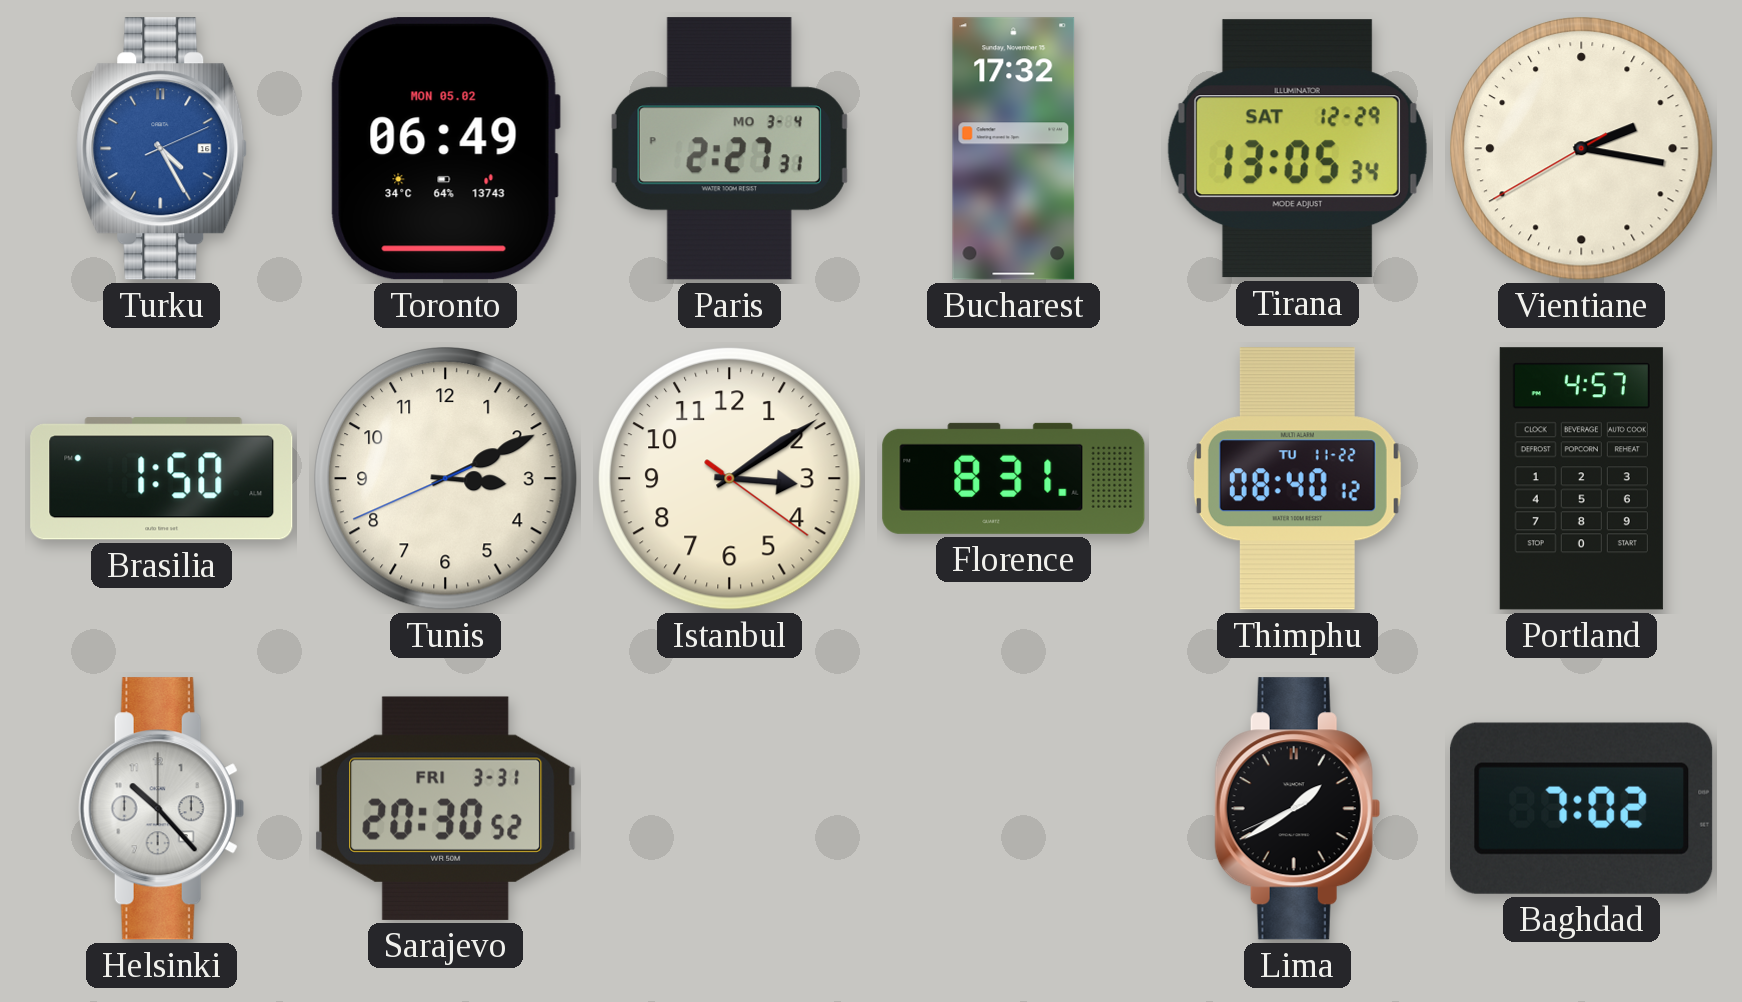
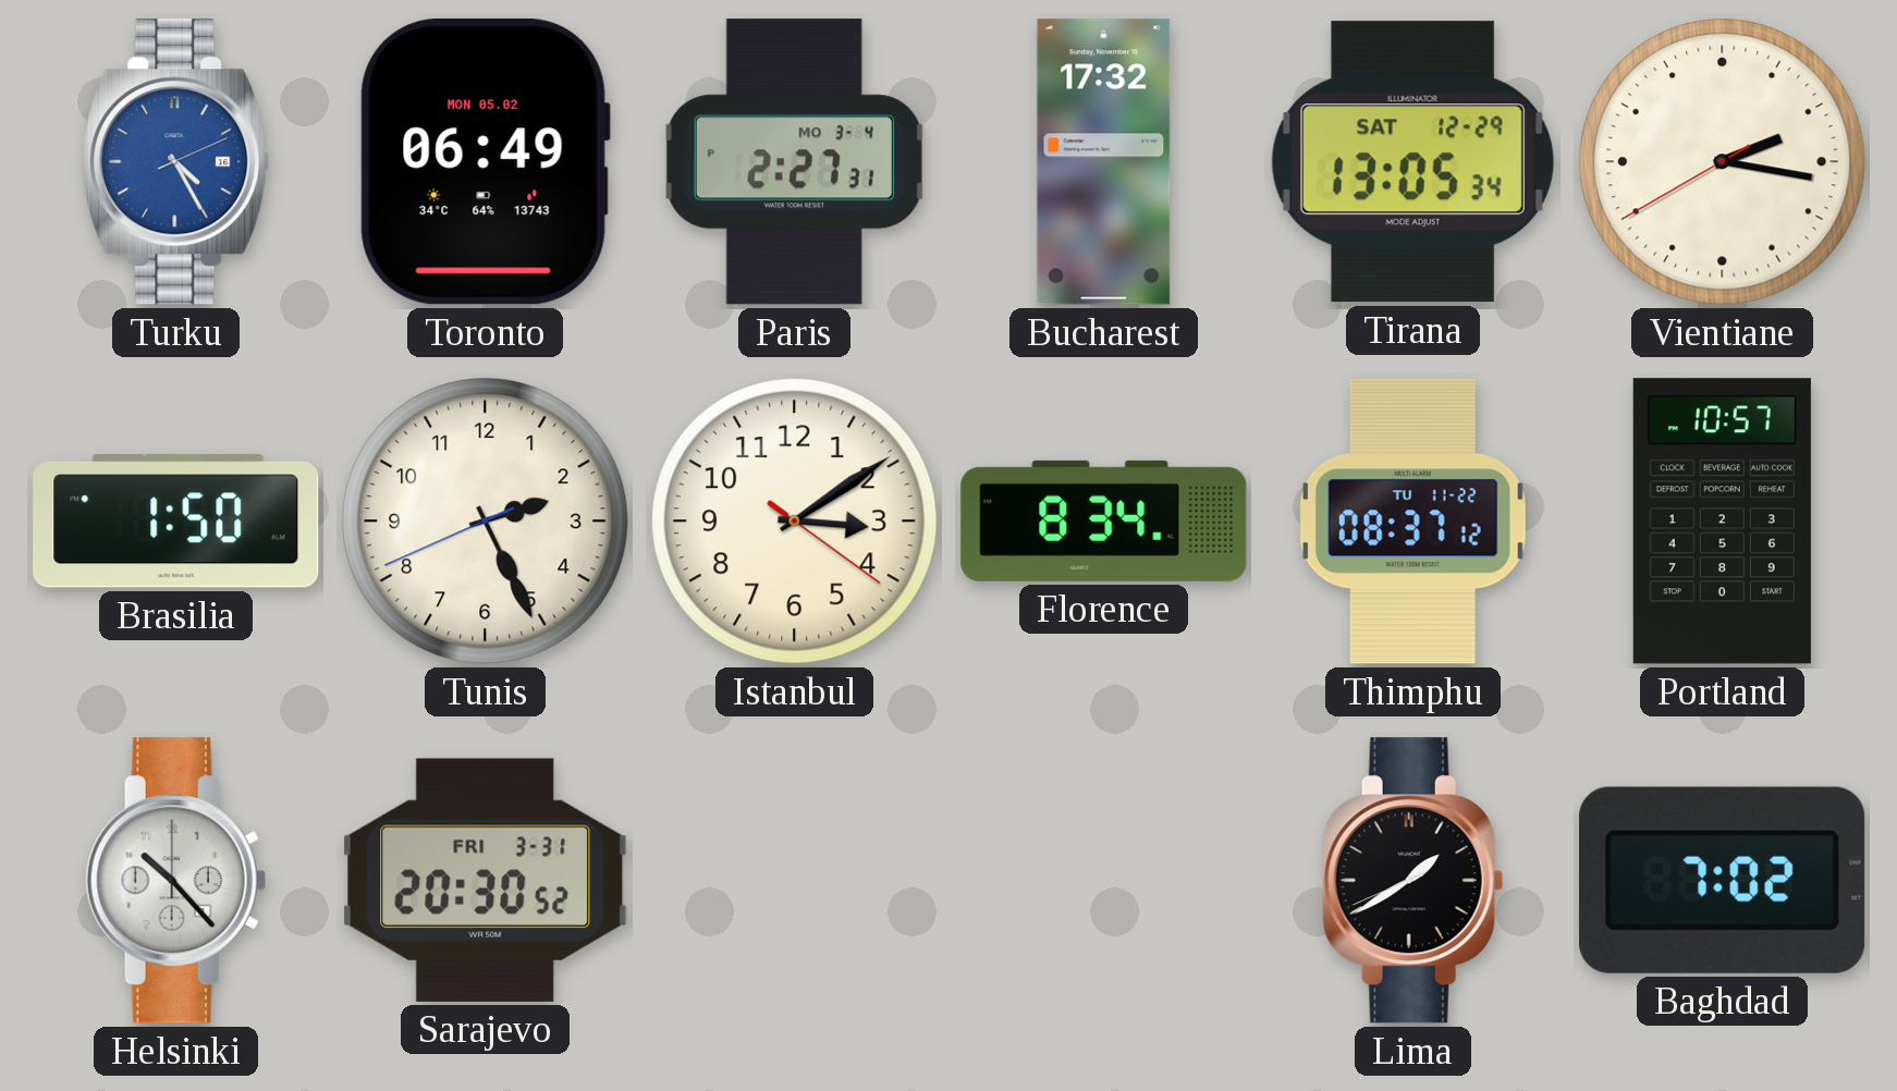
Tunis: 3:10 -> 2:25
Florence: 8:31 -> 8:34
Thimphu: 08:40 -> 08:37
Portland: 4:57 -> 10:57
